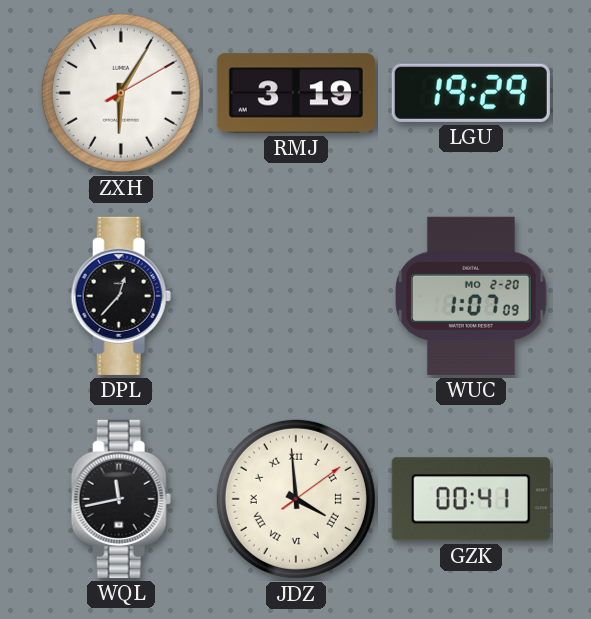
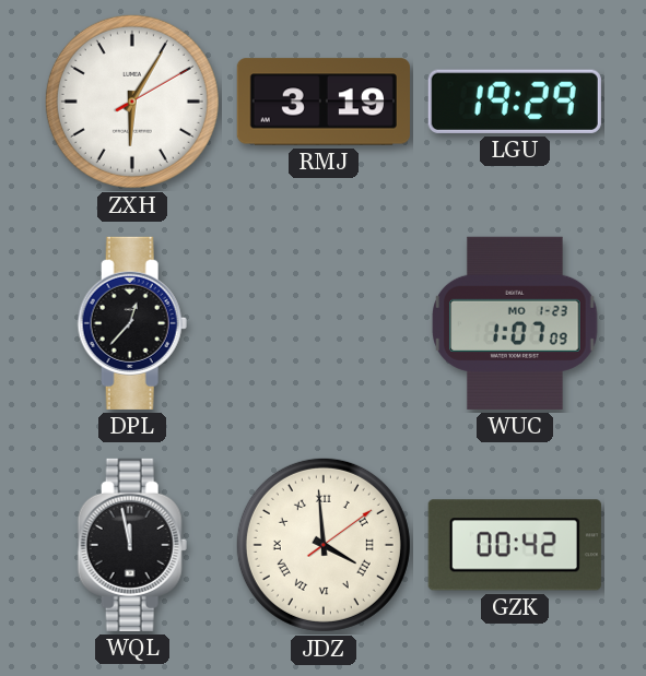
WUC date: MO 2-20 -> MO 1-23
WQL: 11:43 -> 11:58
GZK: 00:41 -> 00:42
